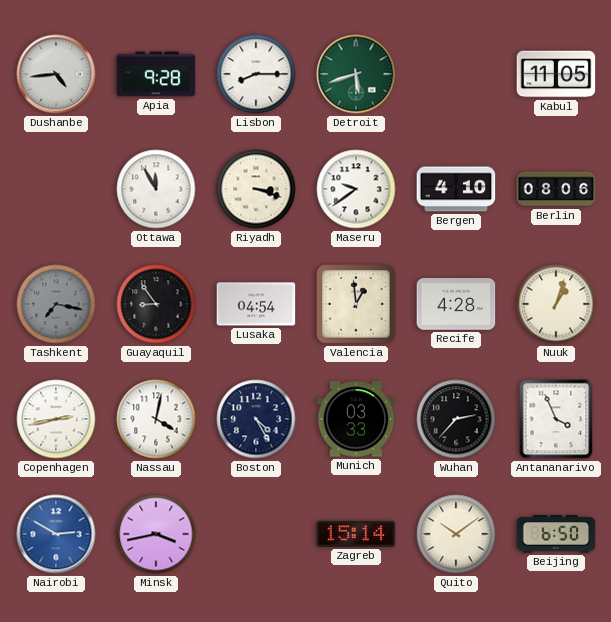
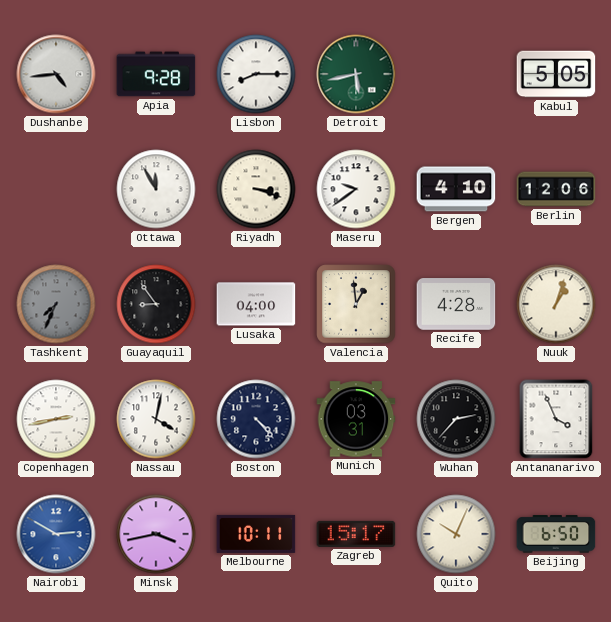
Detroit: 5:42 -> 5:43
Kabul: 11:05 -> 5:05
Berlin: 08:06 -> 12:06
Tashkent: 7:17 -> 7:34
Lusaka: 04:54 -> 04:00
Boston: 4:25 -> 4:23
Munich: 03:33 -> 03:31
Melbourne: none -> 10:11
Zagreb: 15:14 -> 15:17
Quito: 10:09 -> 10:04
